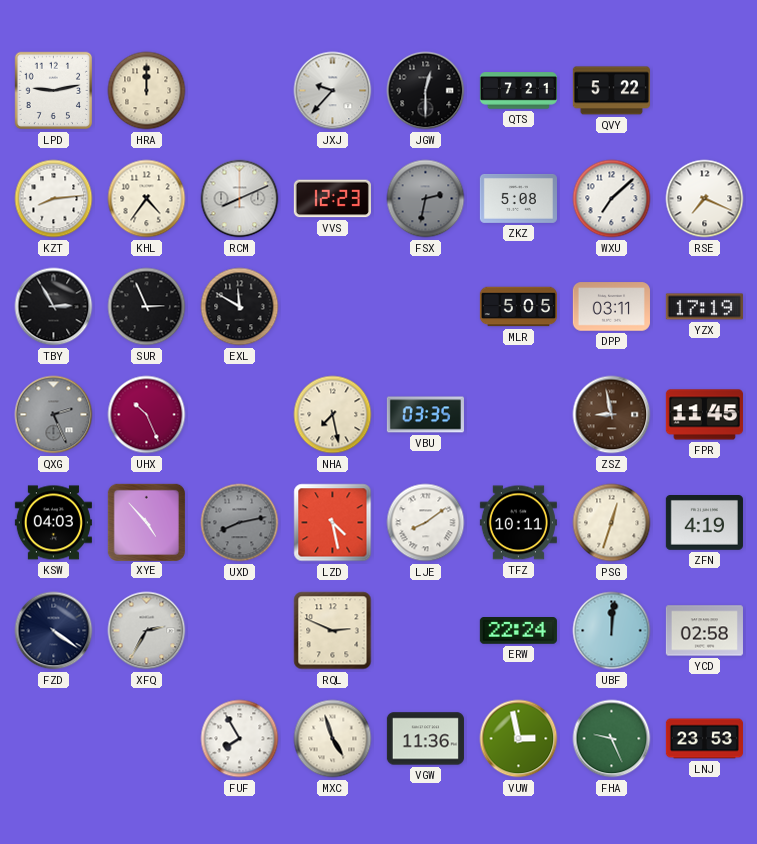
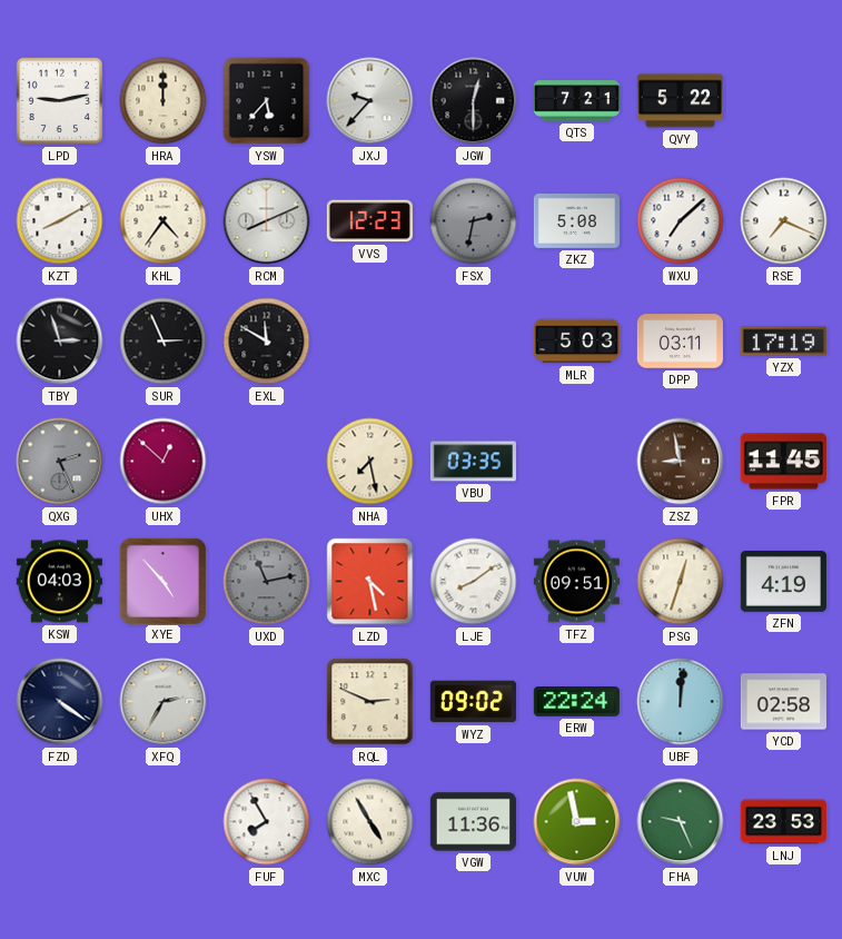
YSW: none -> 5:37
KZT: 8:14 -> 8:10
TBY: 2:55 -> 2:57
MLR: 5:05 -> 5:03
UHX: 10:26 -> 12:52
UXD: 8:13 -> 11:13
TFZ: 10:11 -> 09:51
WYZ: none -> 09:02
MXC: 4:57 -> 4:55
